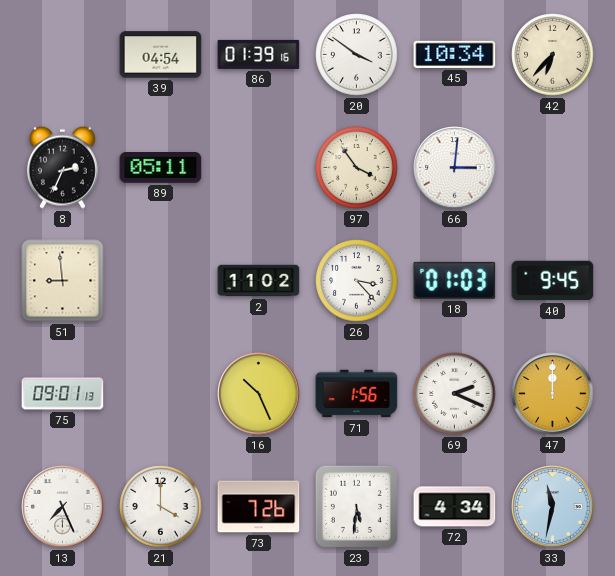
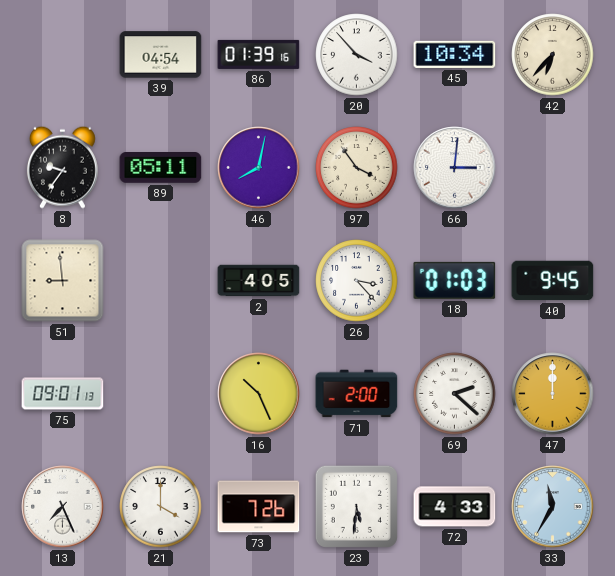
20: 3:51 -> 3:53
8: 2:34 -> 9:36
46: none -> 8:02
2: 11:02 -> 4:05
71: 1:56 -> 2:00
69: 2:19 -> 2:22
72: 4:34 -> 4:33
33: 11:32 -> 11:35
